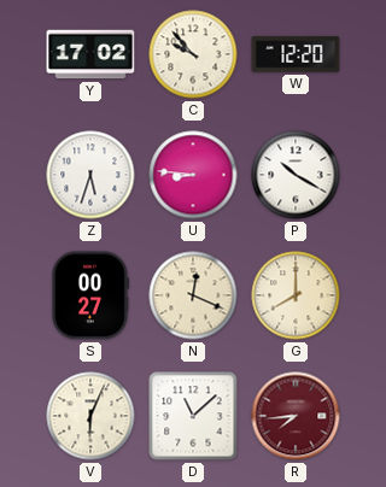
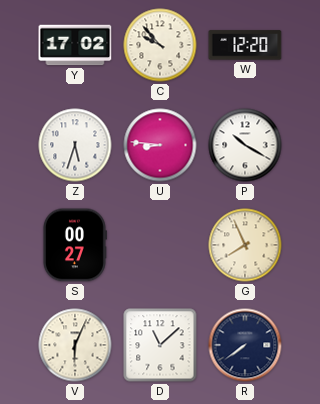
N: 12:19 -> none
G: 8:00 -> 7:56
R: 7:44 -> 7:39
R dial: burgundy -> navy
